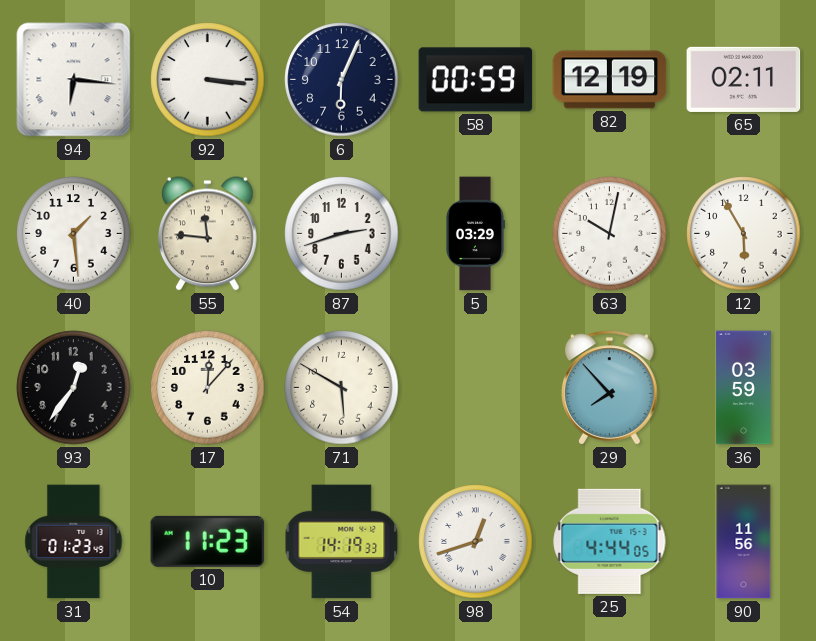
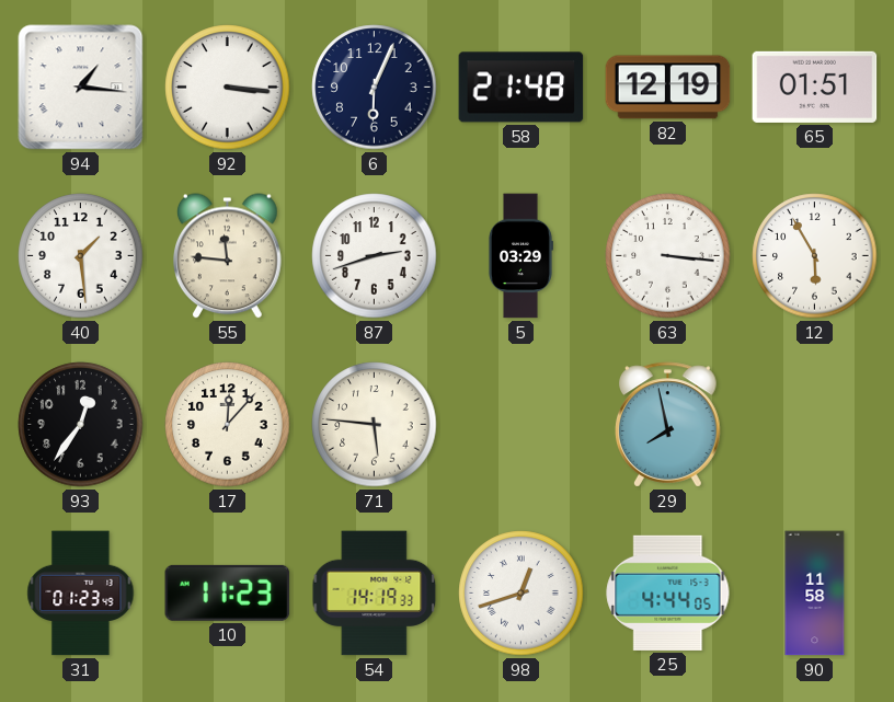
94: 6:16 -> 1:16
58: 00:59 -> 21:48
65: 02:11 -> 01:51
63: 10:02 -> 3:16
71: 5:50 -> 5:46
29: 7:53 -> 7:58
36: 03:59 -> none
90: 11:56 -> 11:58
